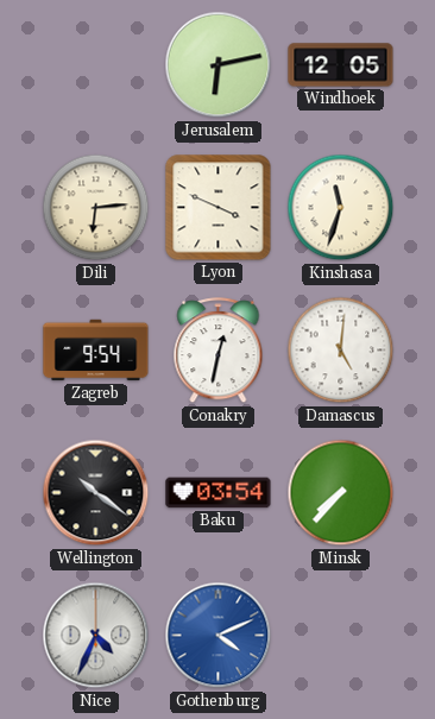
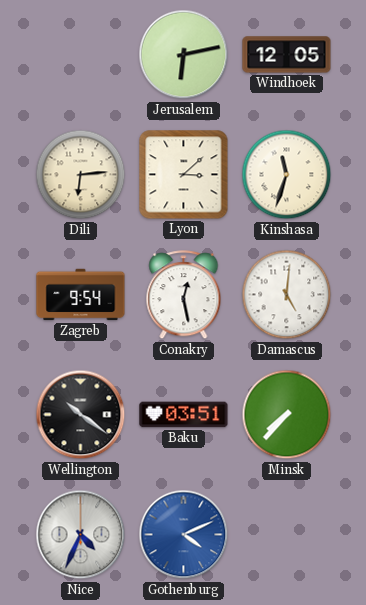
Lyon: 3:49 -> 3:08
Conakry: 12:32 -> 12:28
Baku: 03:54 -> 03:51
